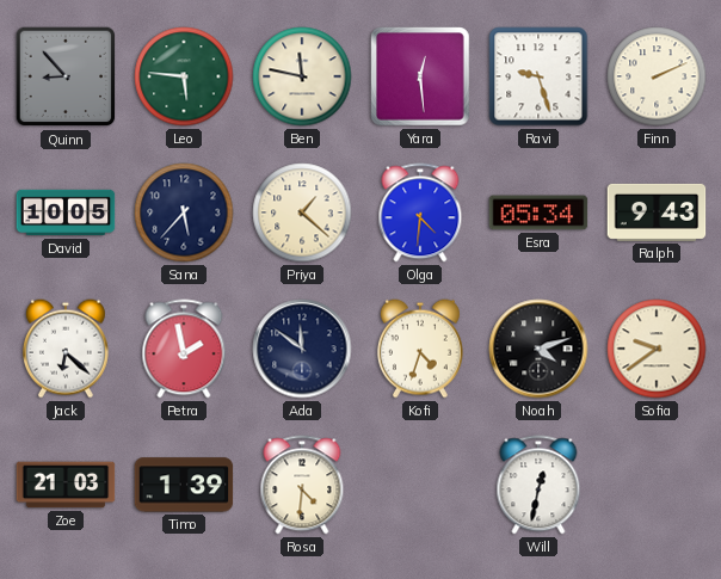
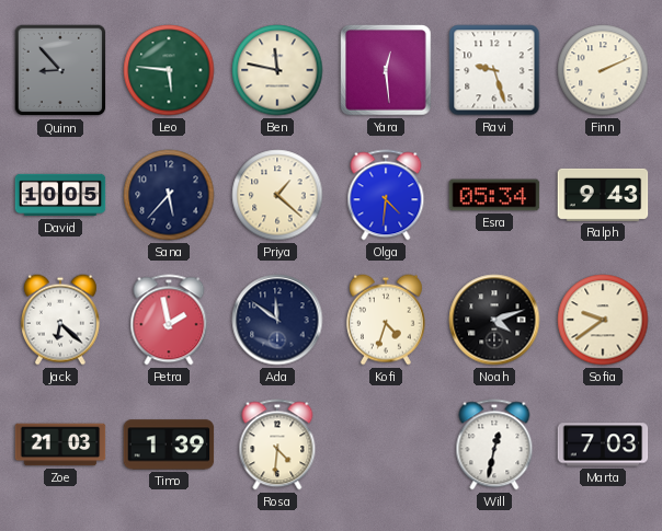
Marta: none -> 7:03
